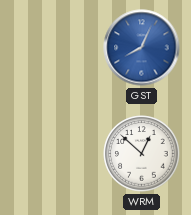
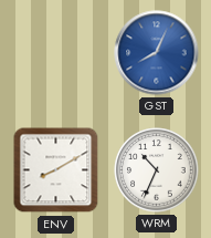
ENV: none -> 8:10
WRM: 12:52 -> 10:34
